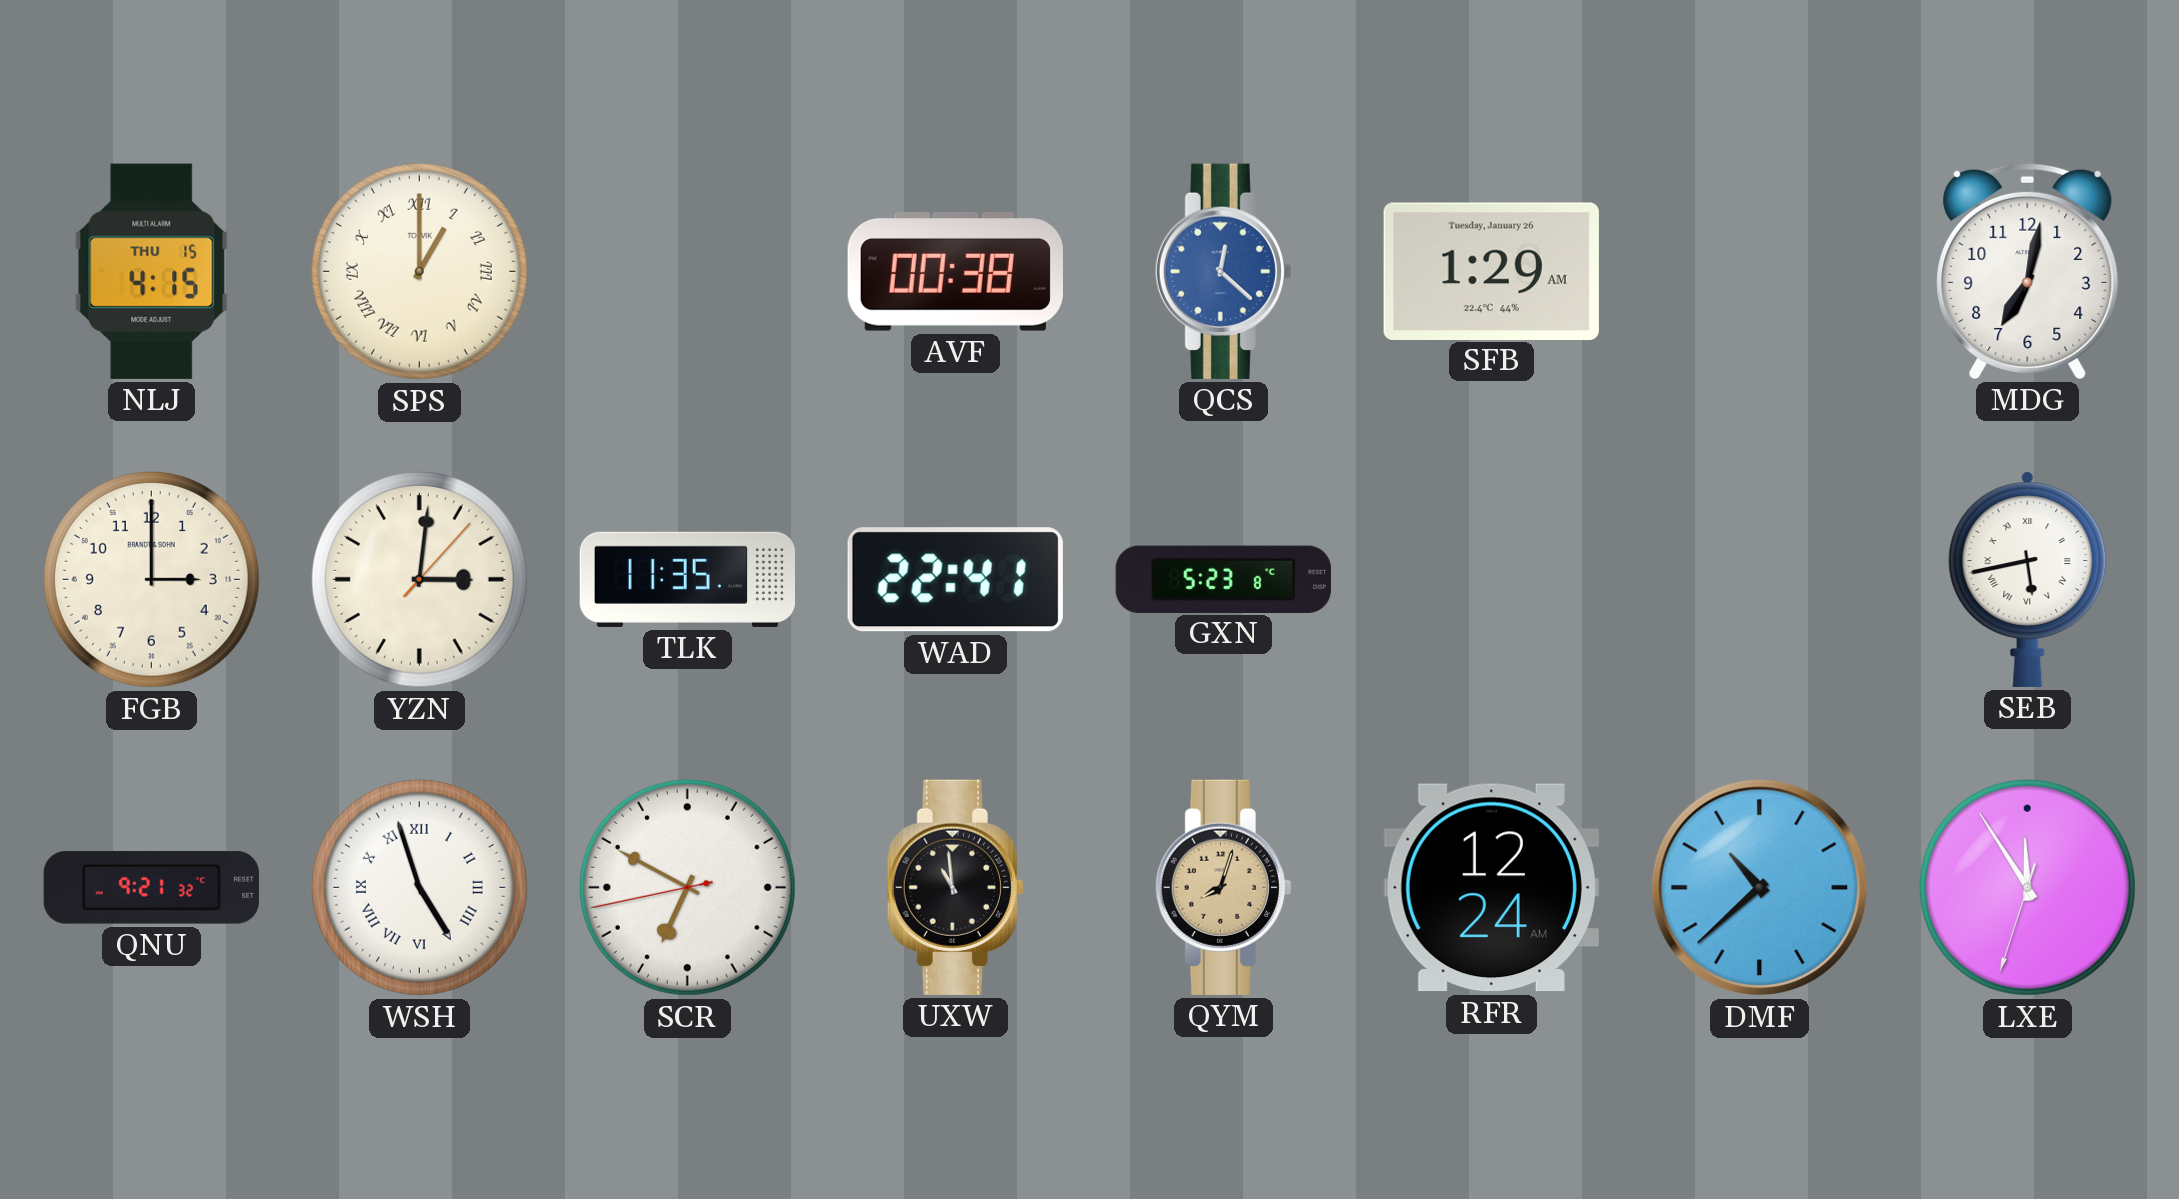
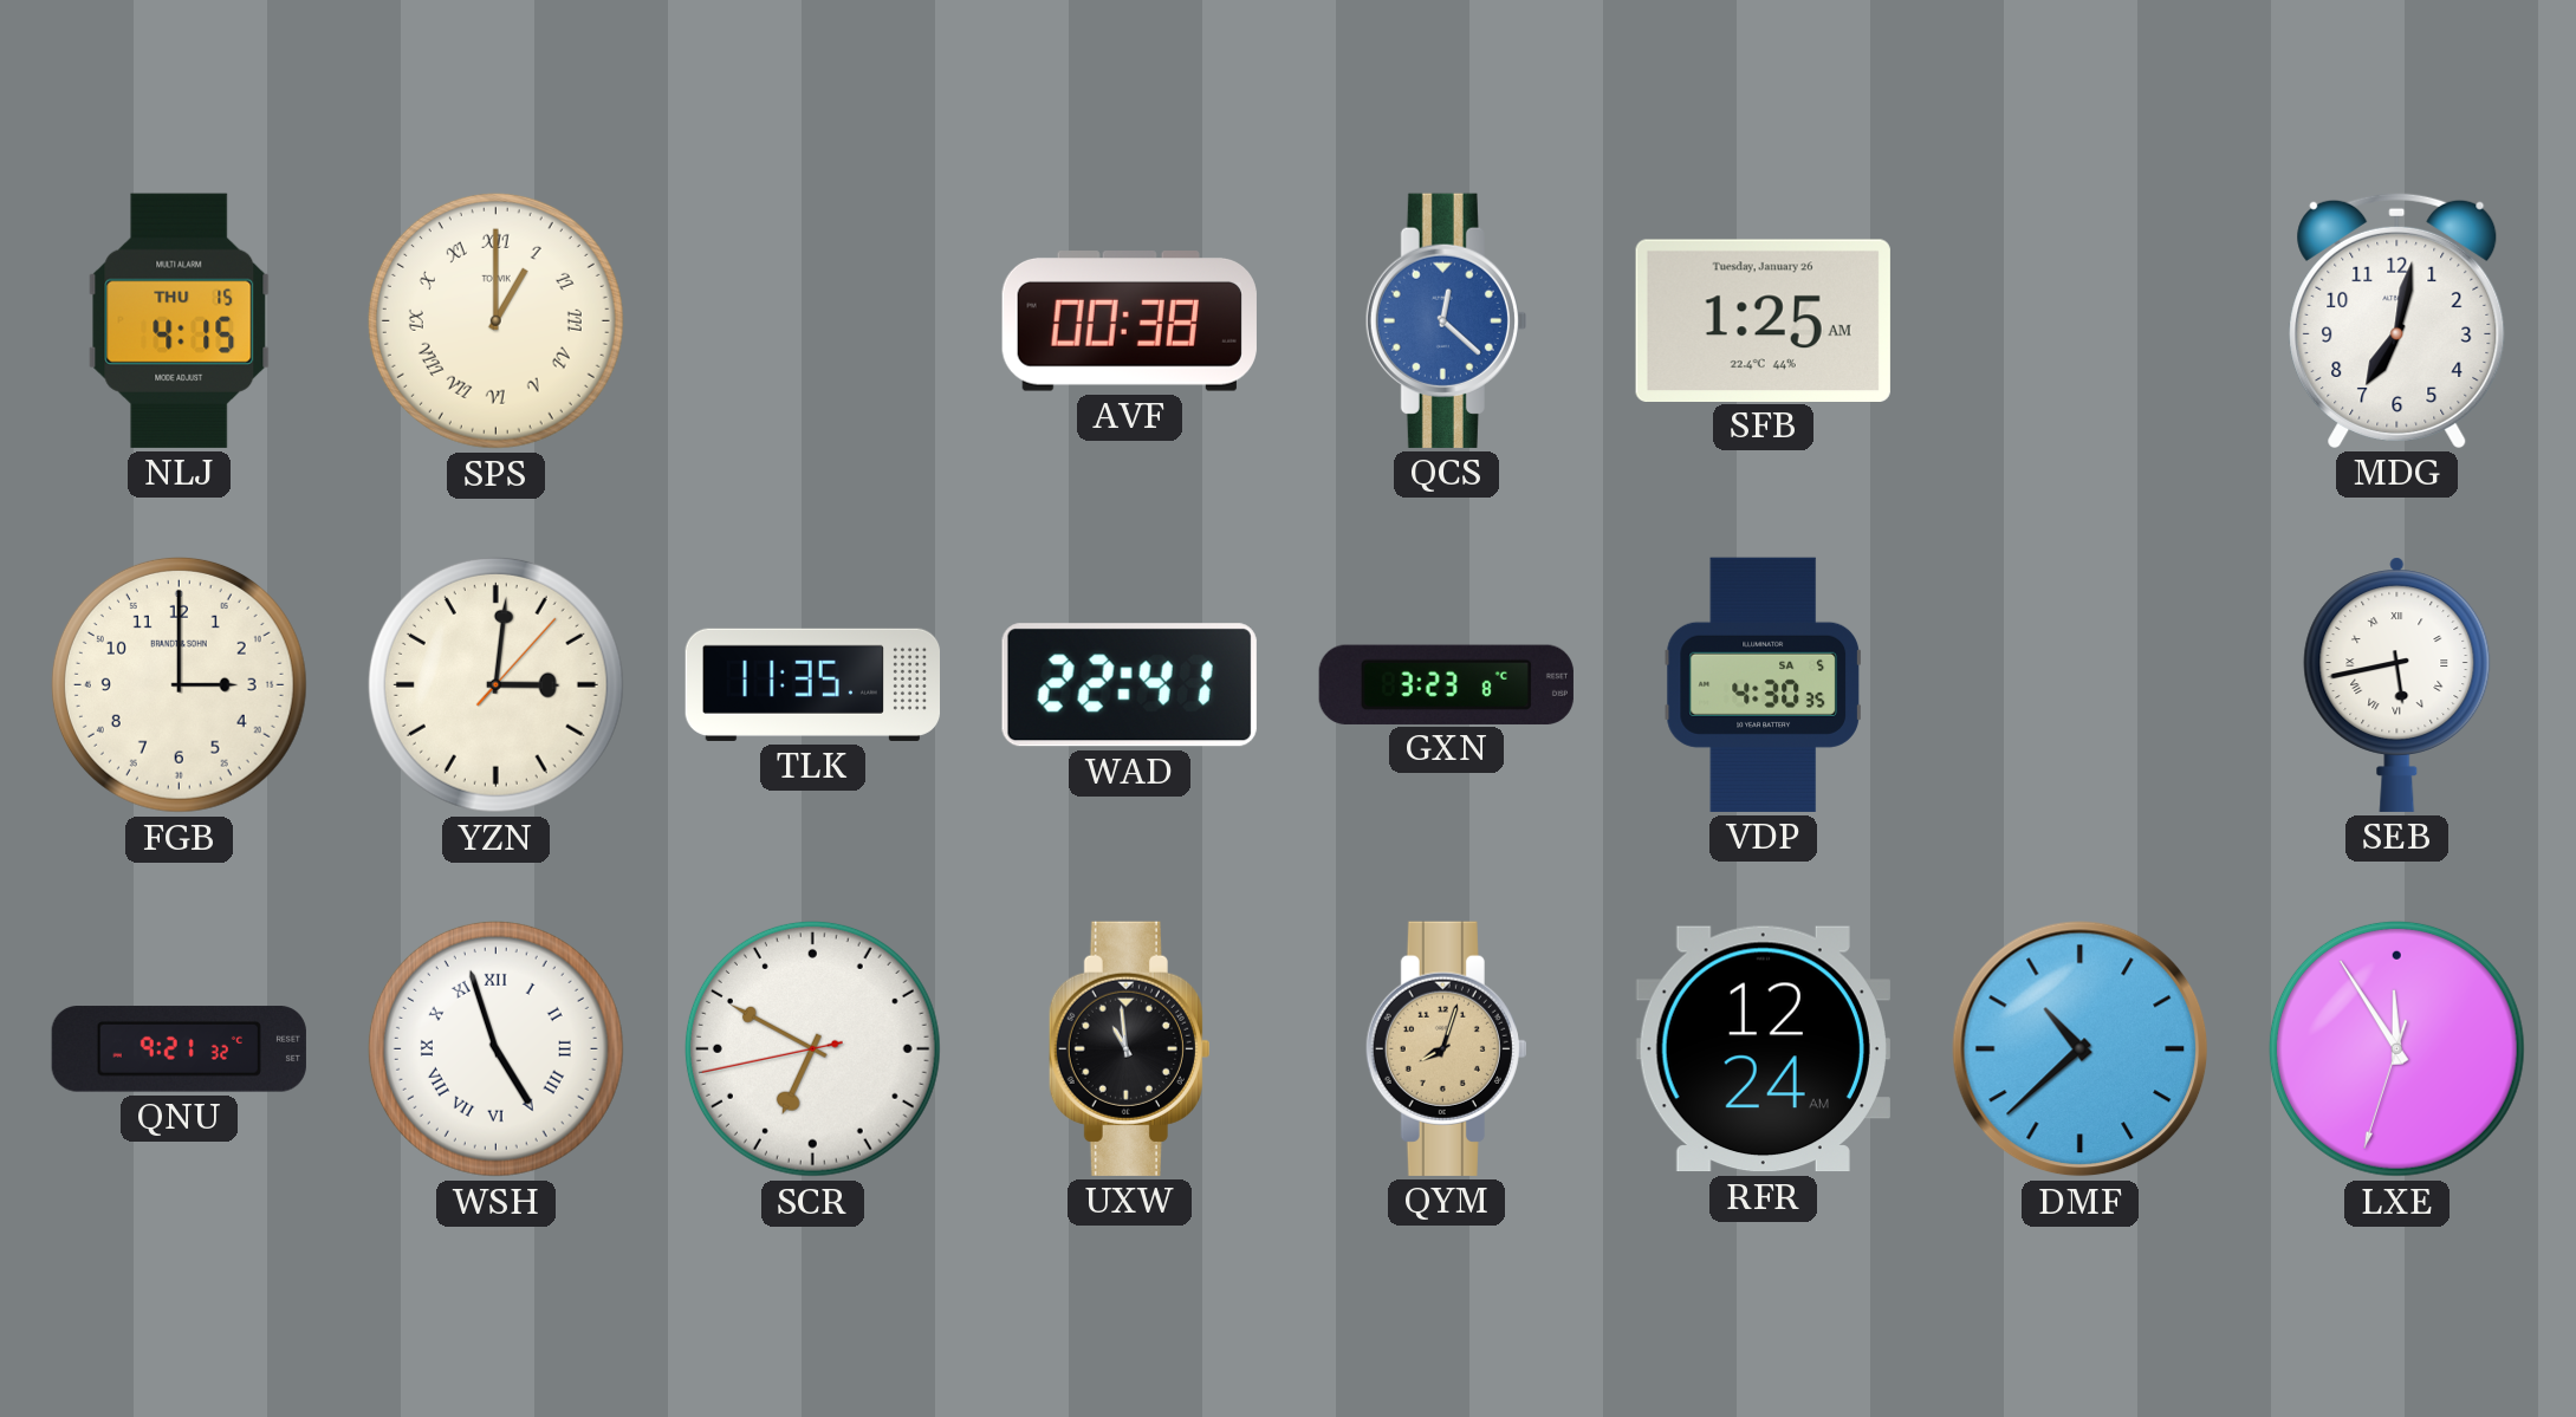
SFB: 1:29 -> 1:25
GXN: 5:23 -> 3:23
VDP: none -> 4:30
